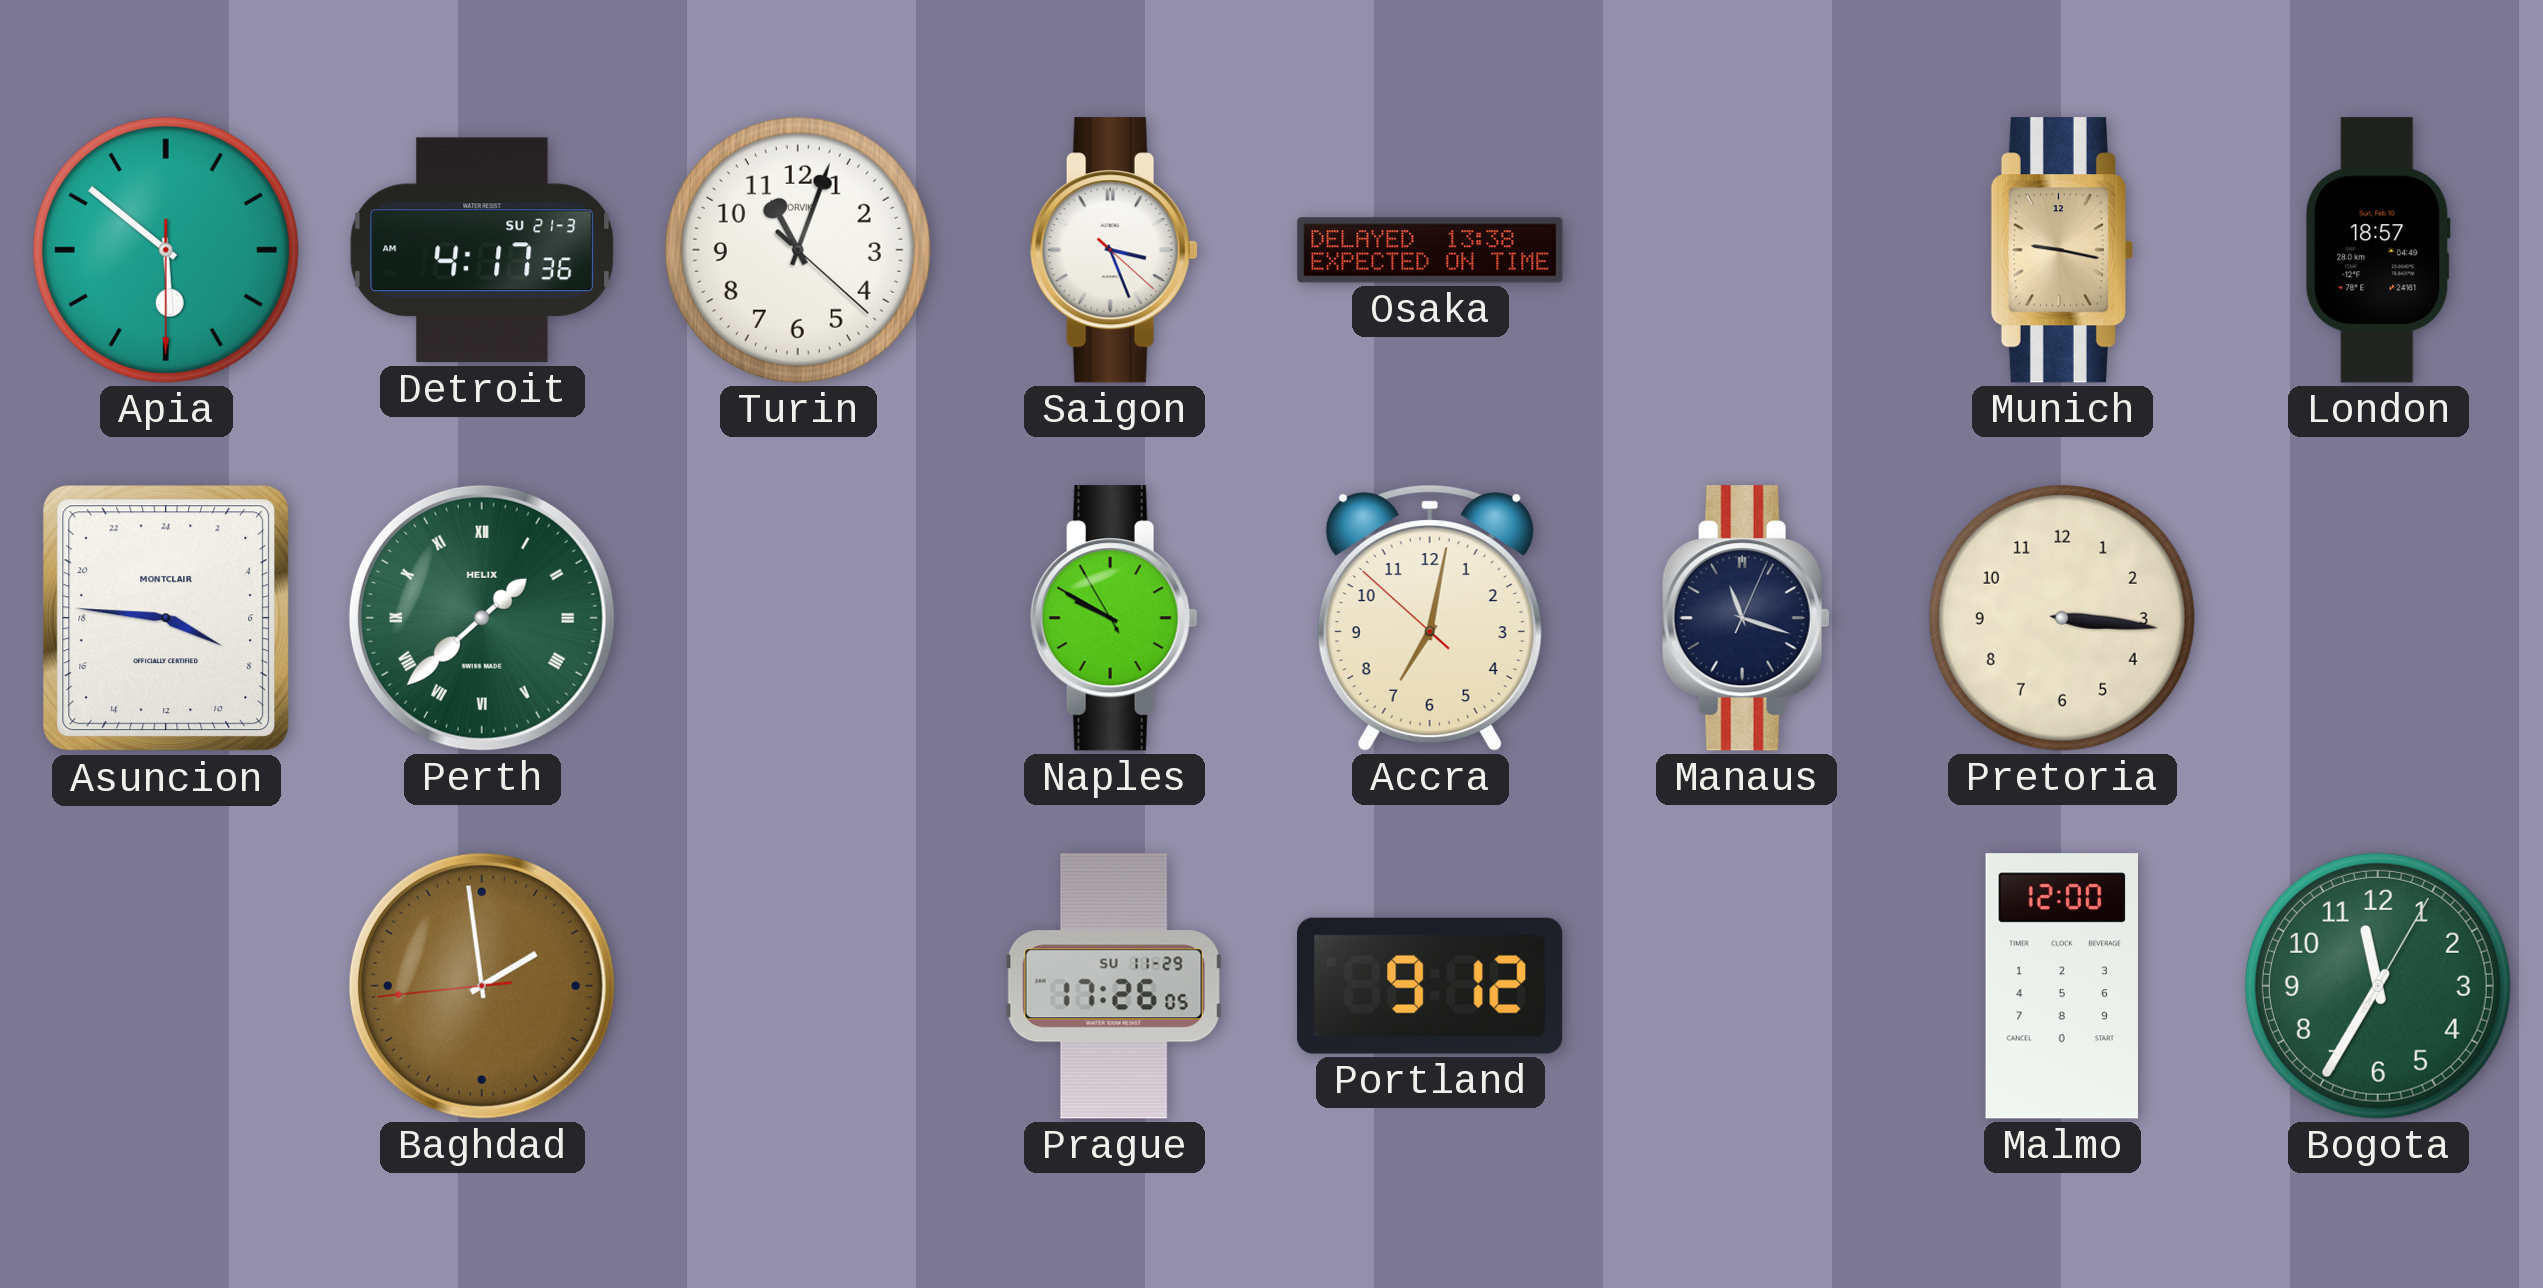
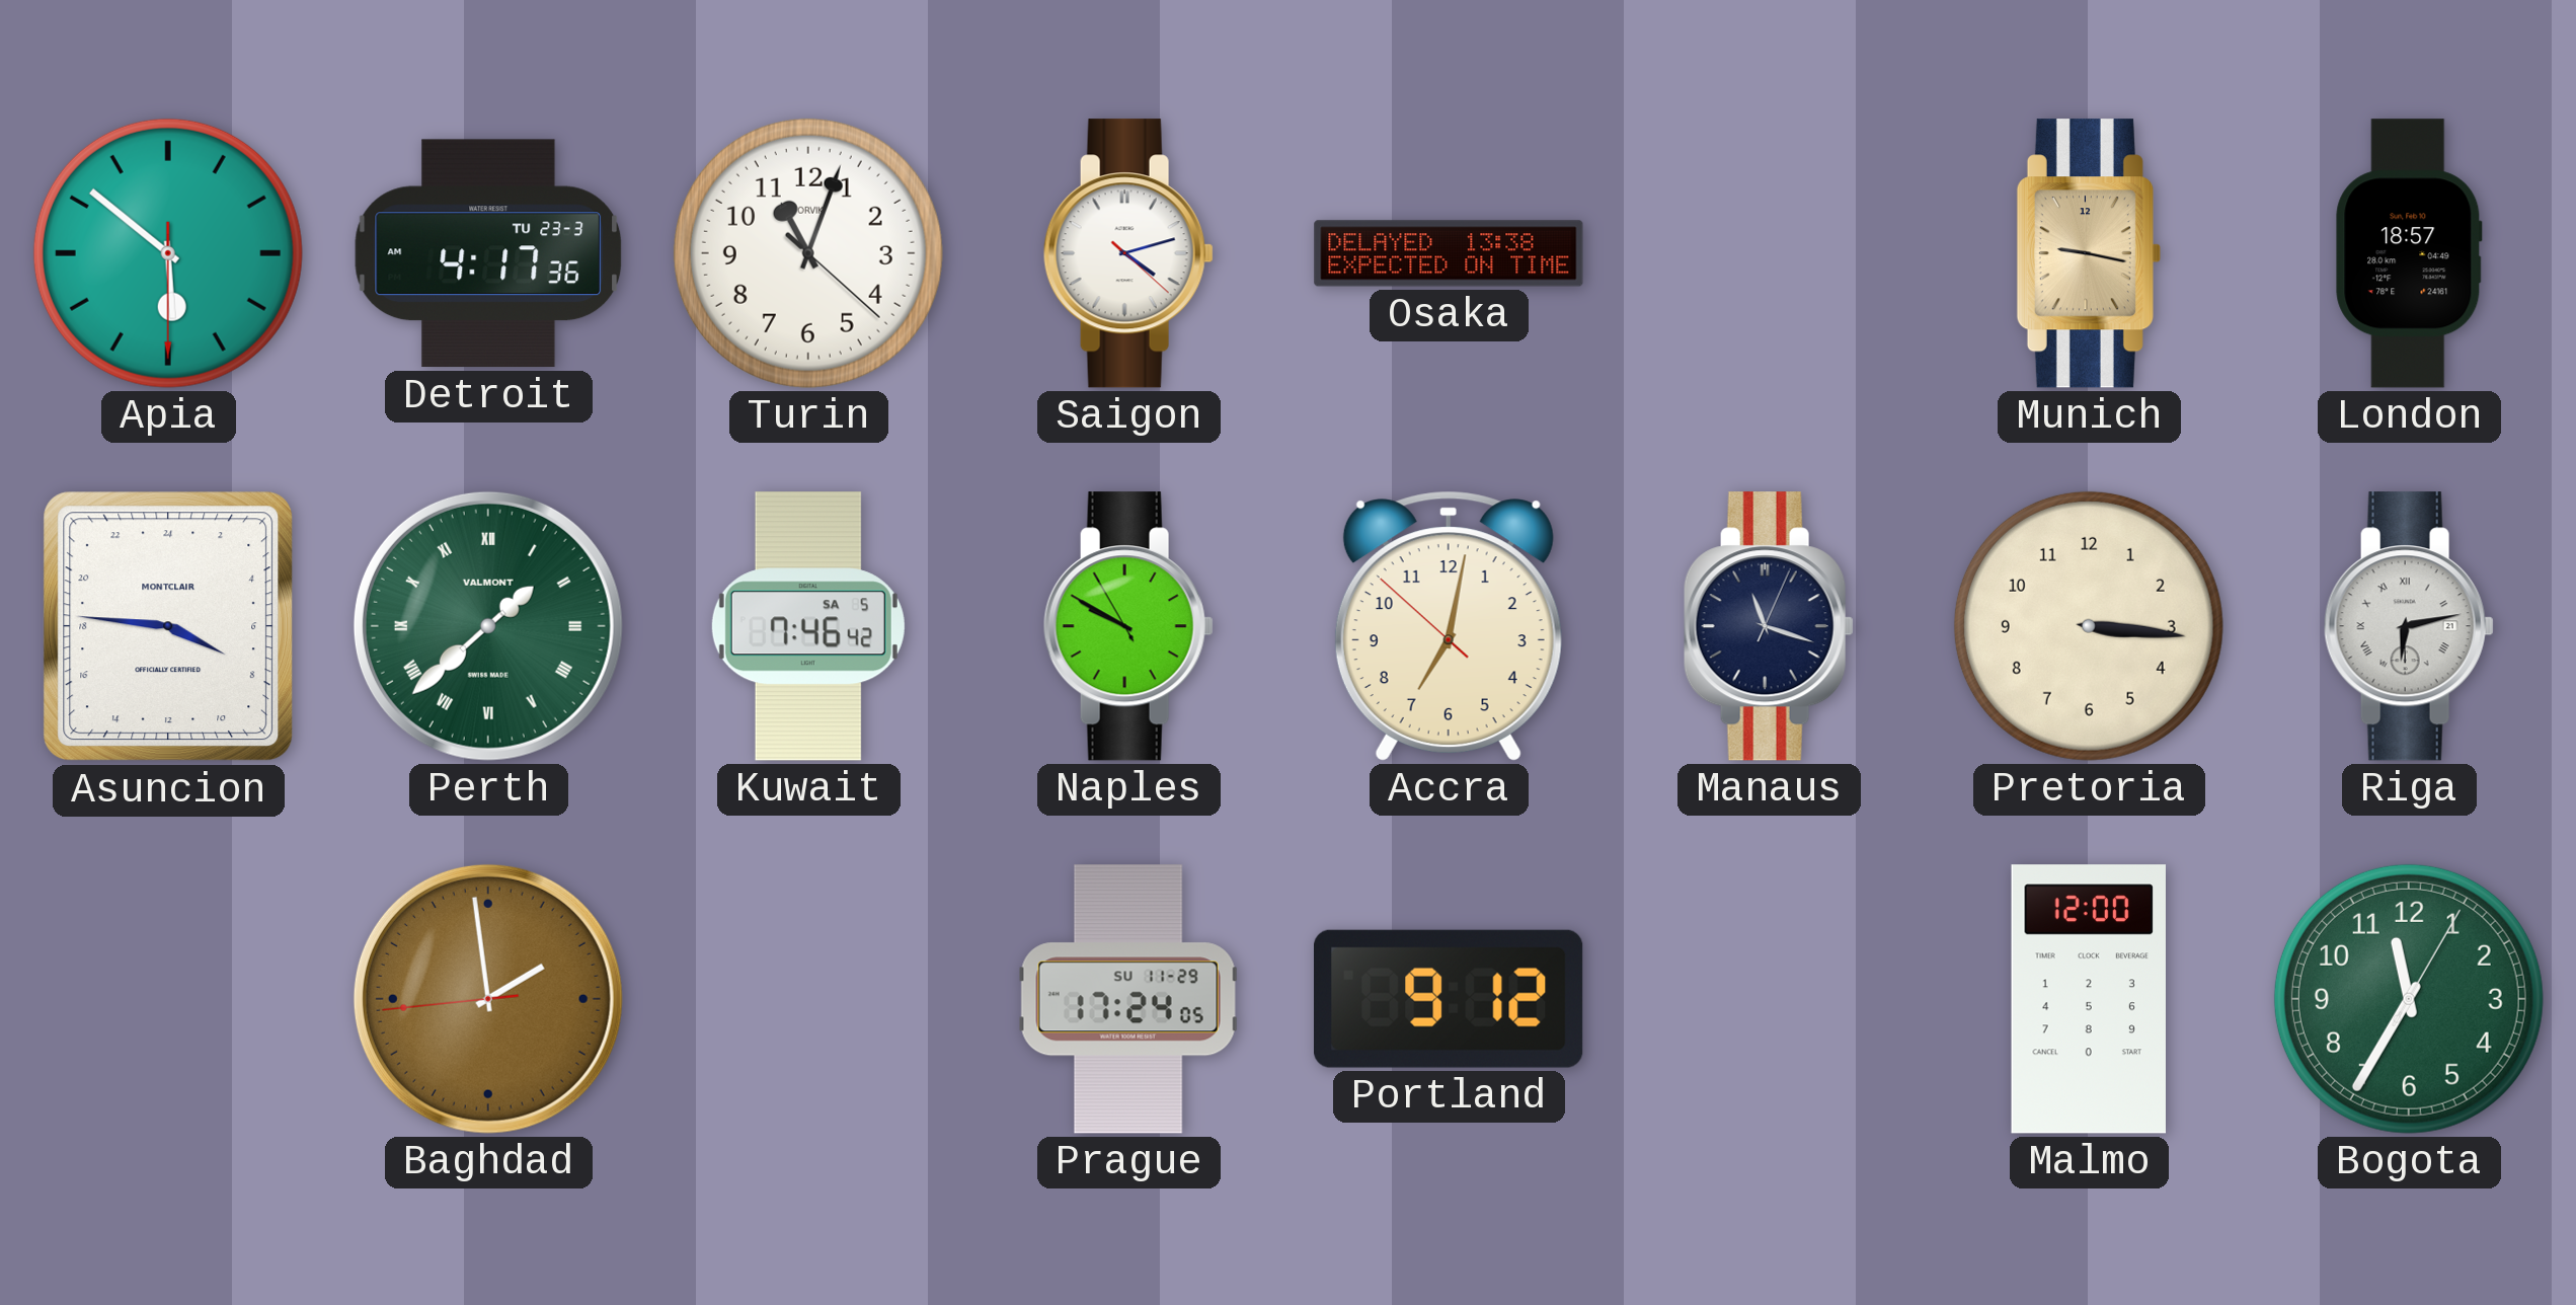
Detroit date: SU 21-3 -> TU 23-3
Saigon: 3:26 -> 4:12
Perth brand: HELIX -> VALMONT
Kuwait: none -> 7:46
Riga: none -> 6:13
Prague: 17:26 -> 17:24
